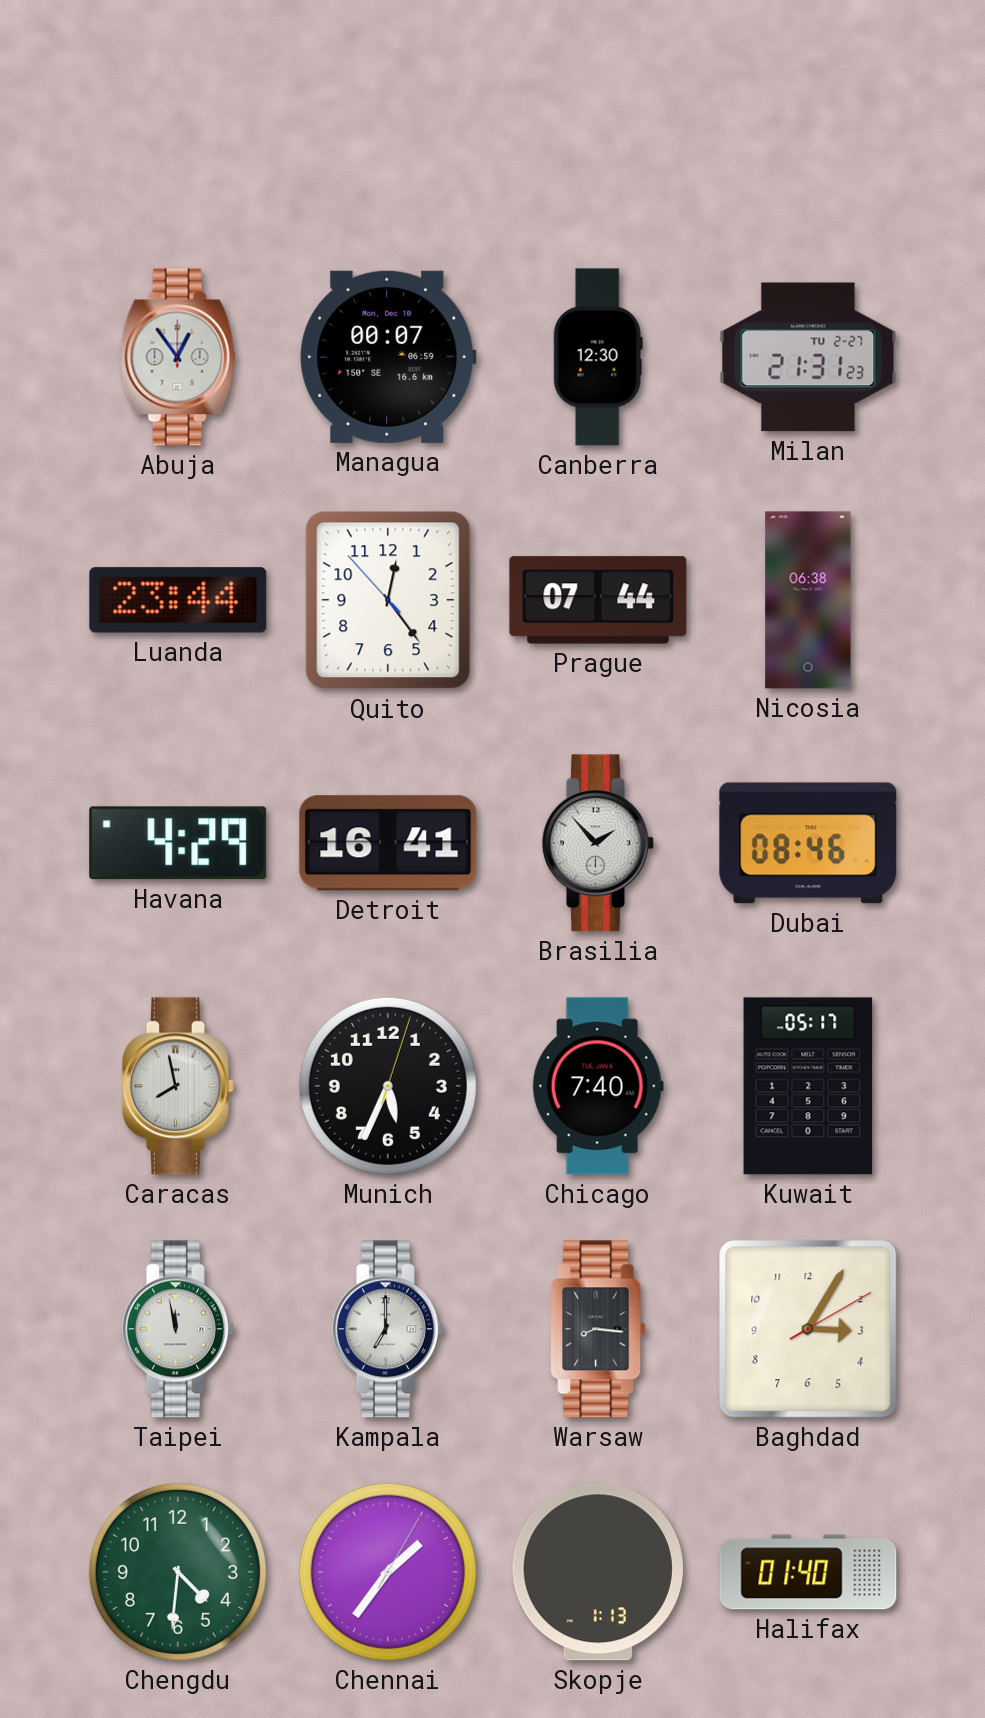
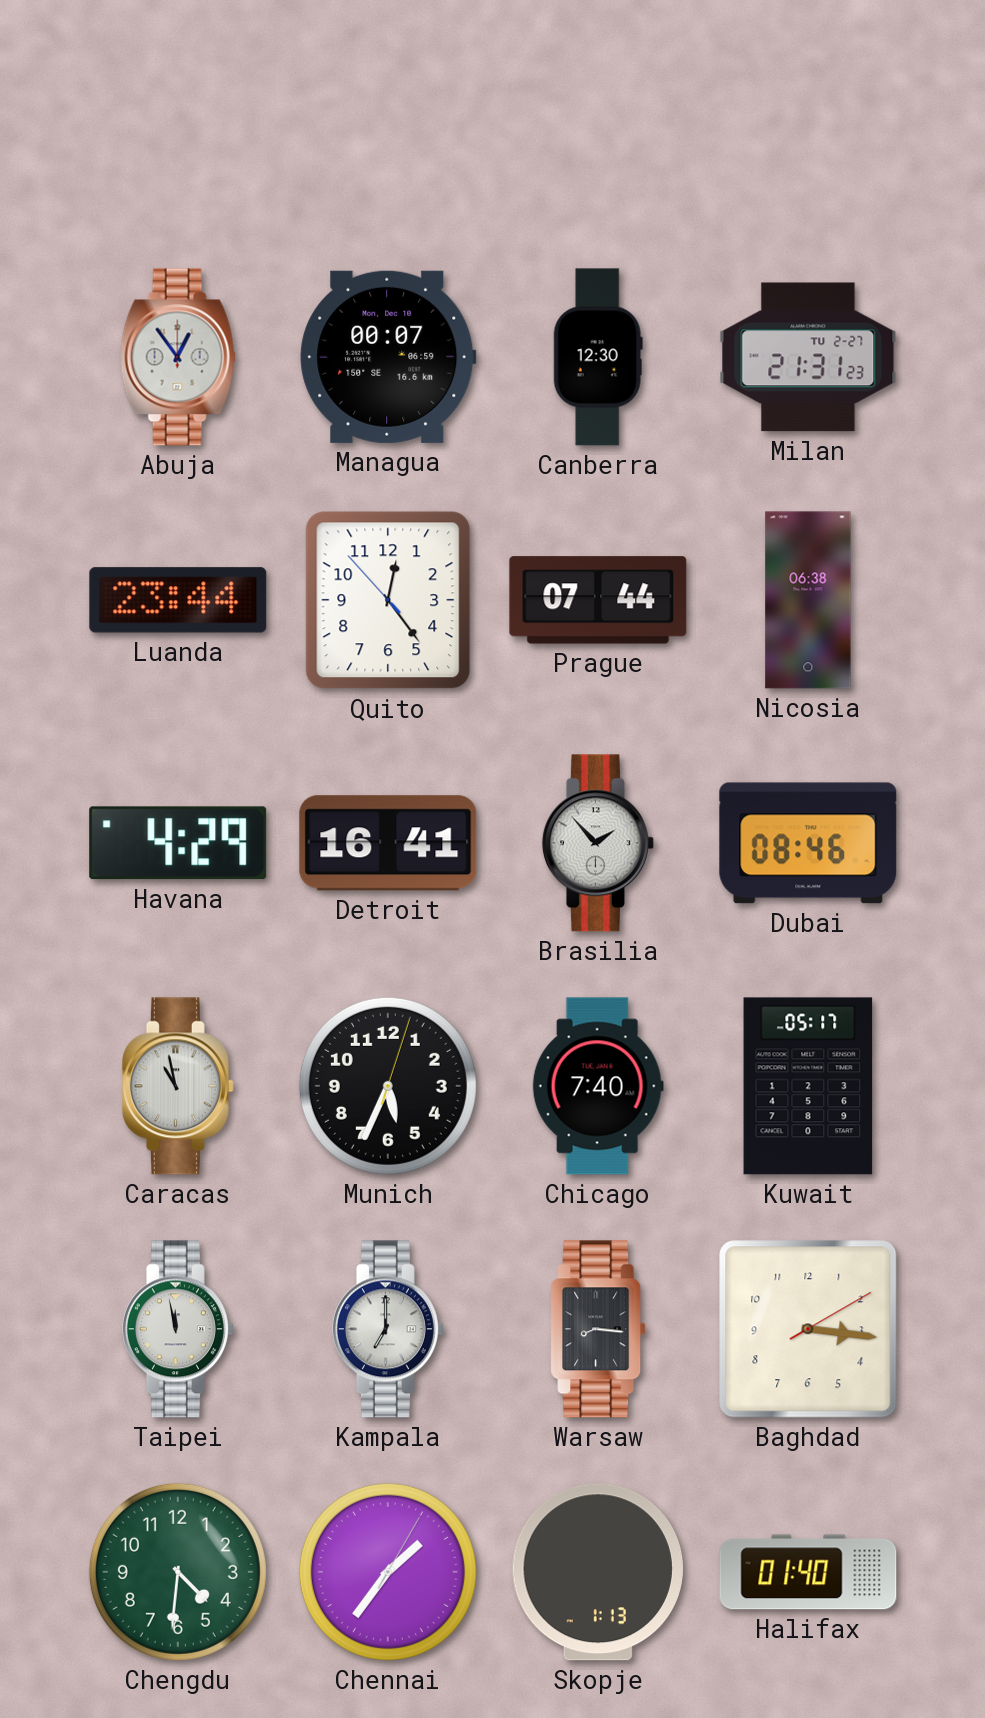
Caracas: 7:58 -> 10:58
Baghdad: 3:05 -> 3:16
